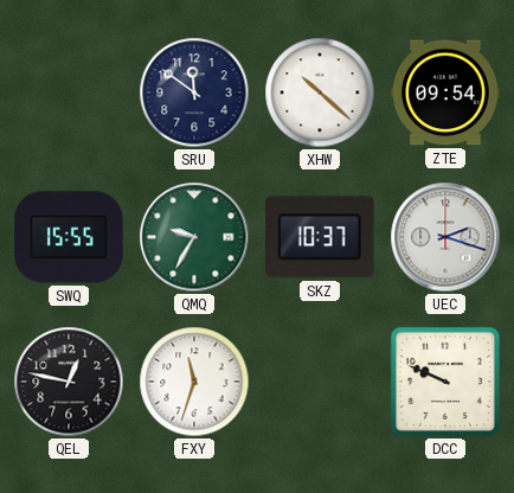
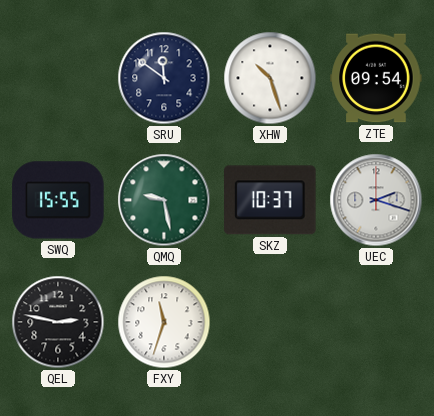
XHW: 10:22 -> 10:27
QMQ: 9:35 -> 9:28
QEL: 12:47 -> 2:47
DCC: 9:49 -> none
